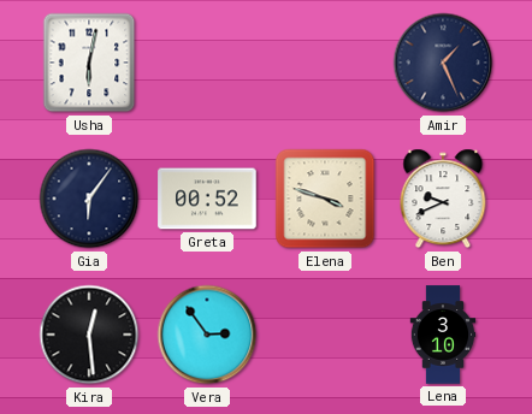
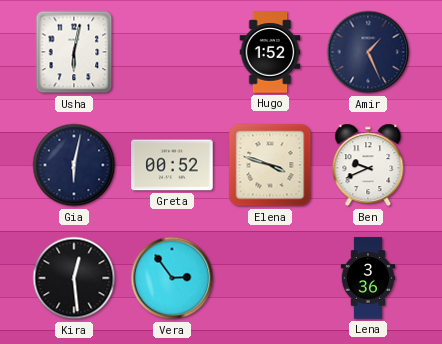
Hugo: none -> 1:52
Gia: 6:06 -> 6:02
Lena: 3:10 -> 3:36
